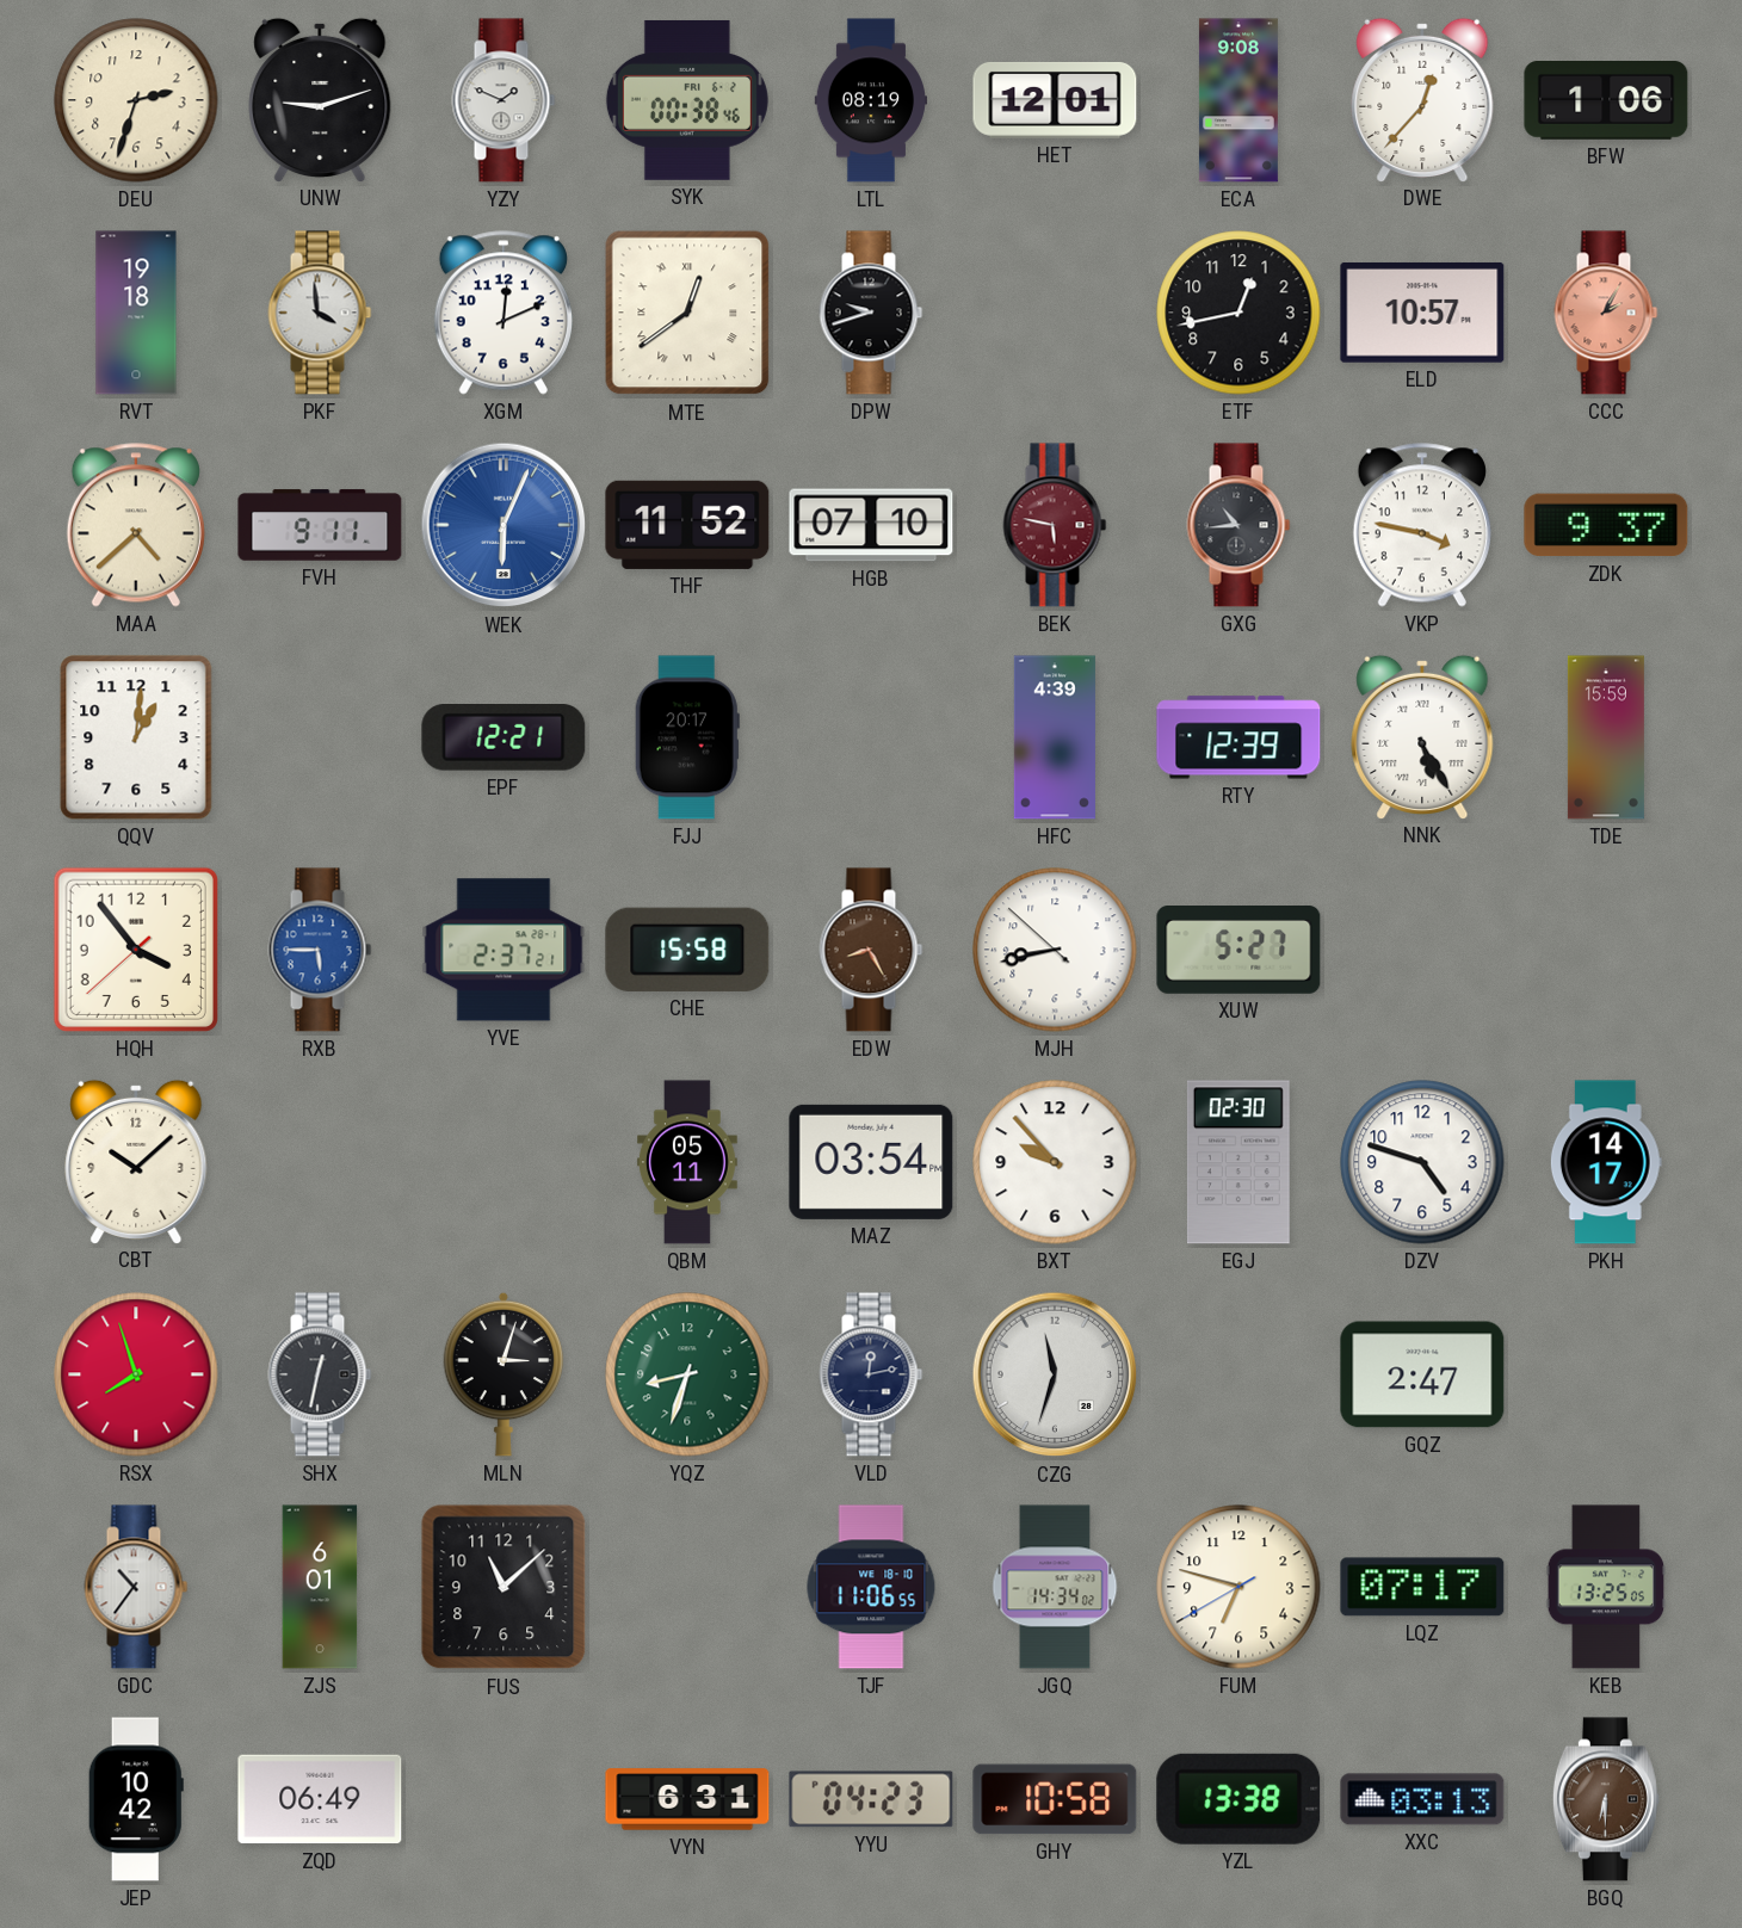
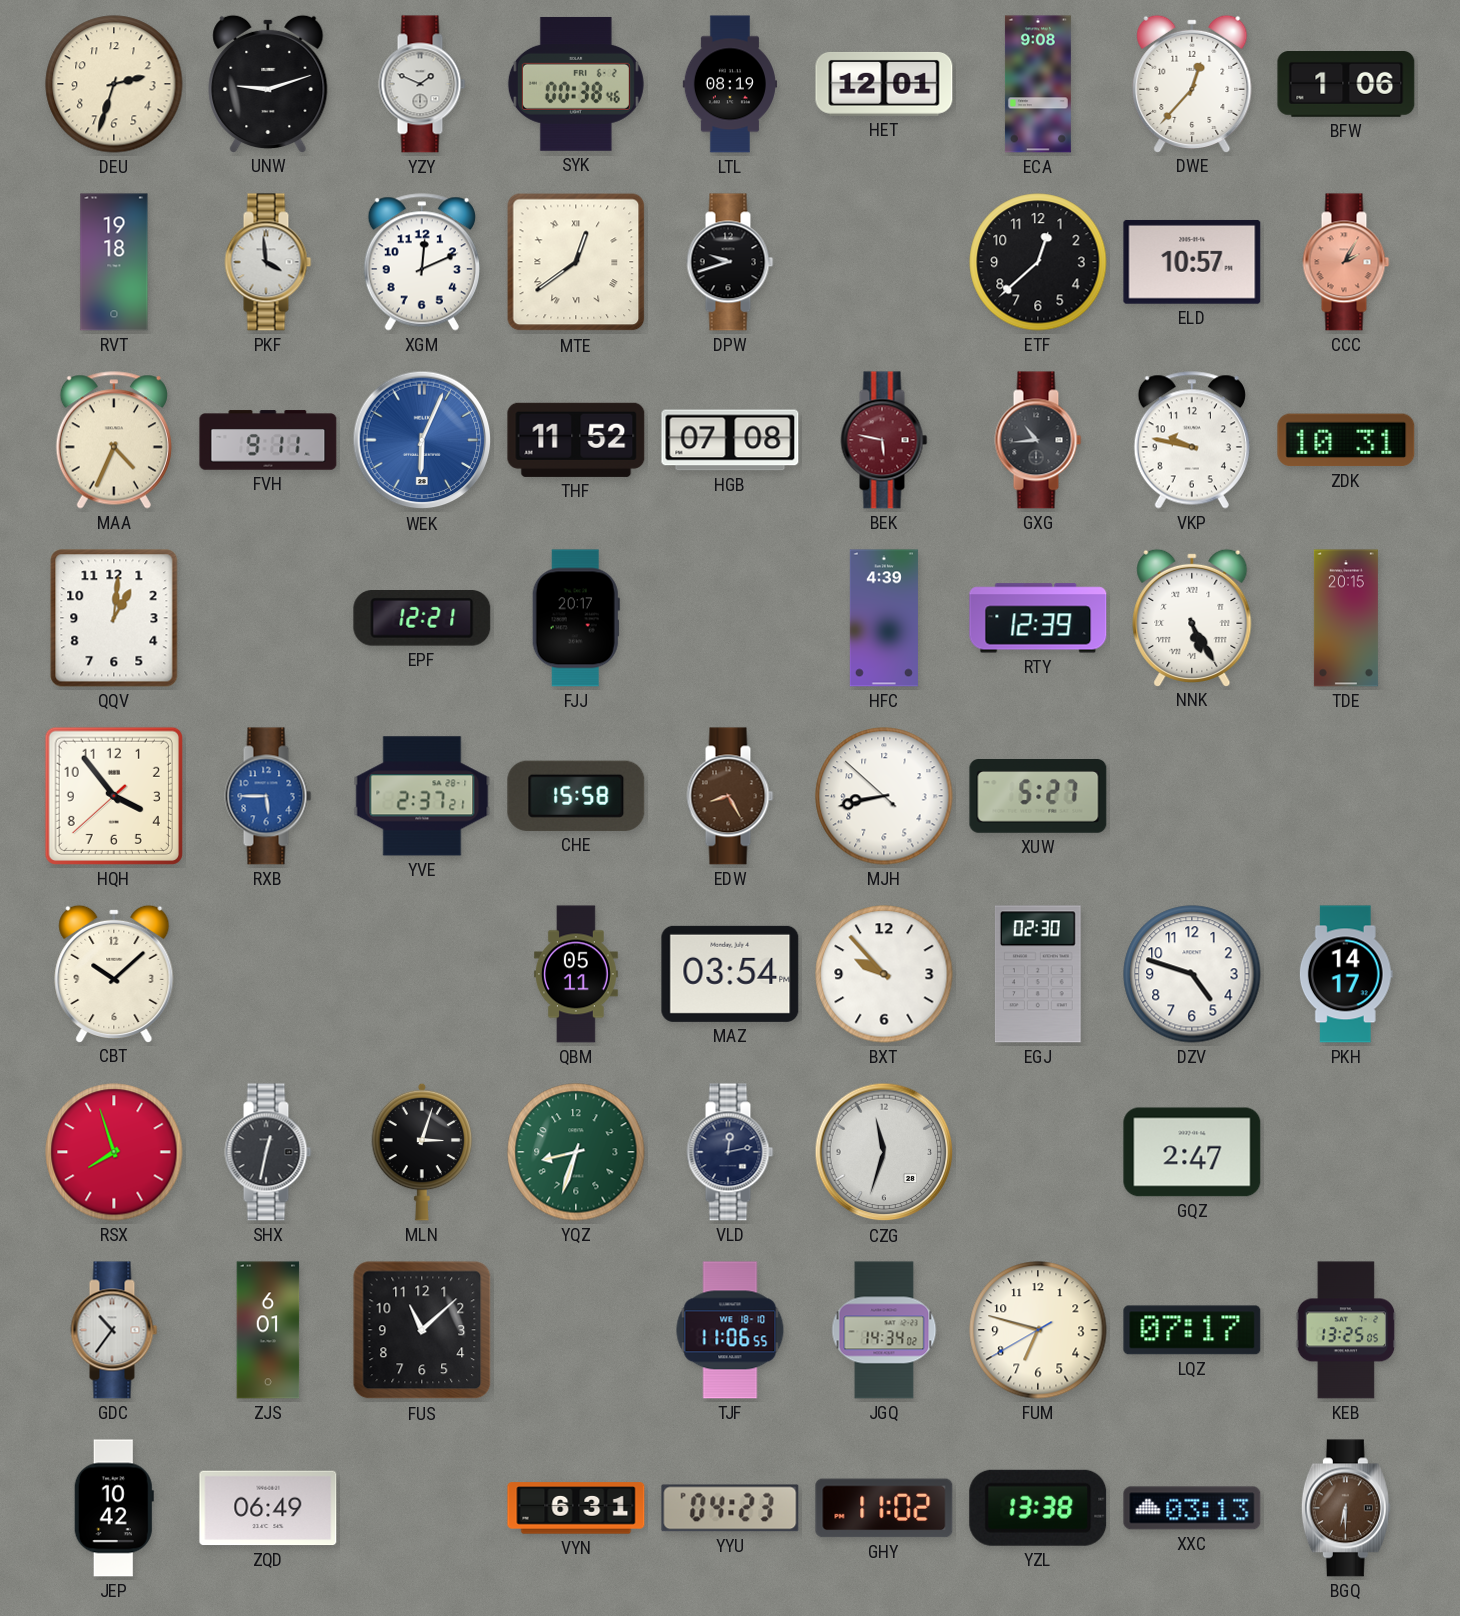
ETF: 12:43 -> 12:38
MAA: 4:38 -> 4:34
HGB: 07:10 -> 07:08
VKP: 3:47 -> 9:47
ZDK: 9:37 -> 10:31
TDE: 15:59 -> 20:15
GHY: 10:58 -> 11:02
